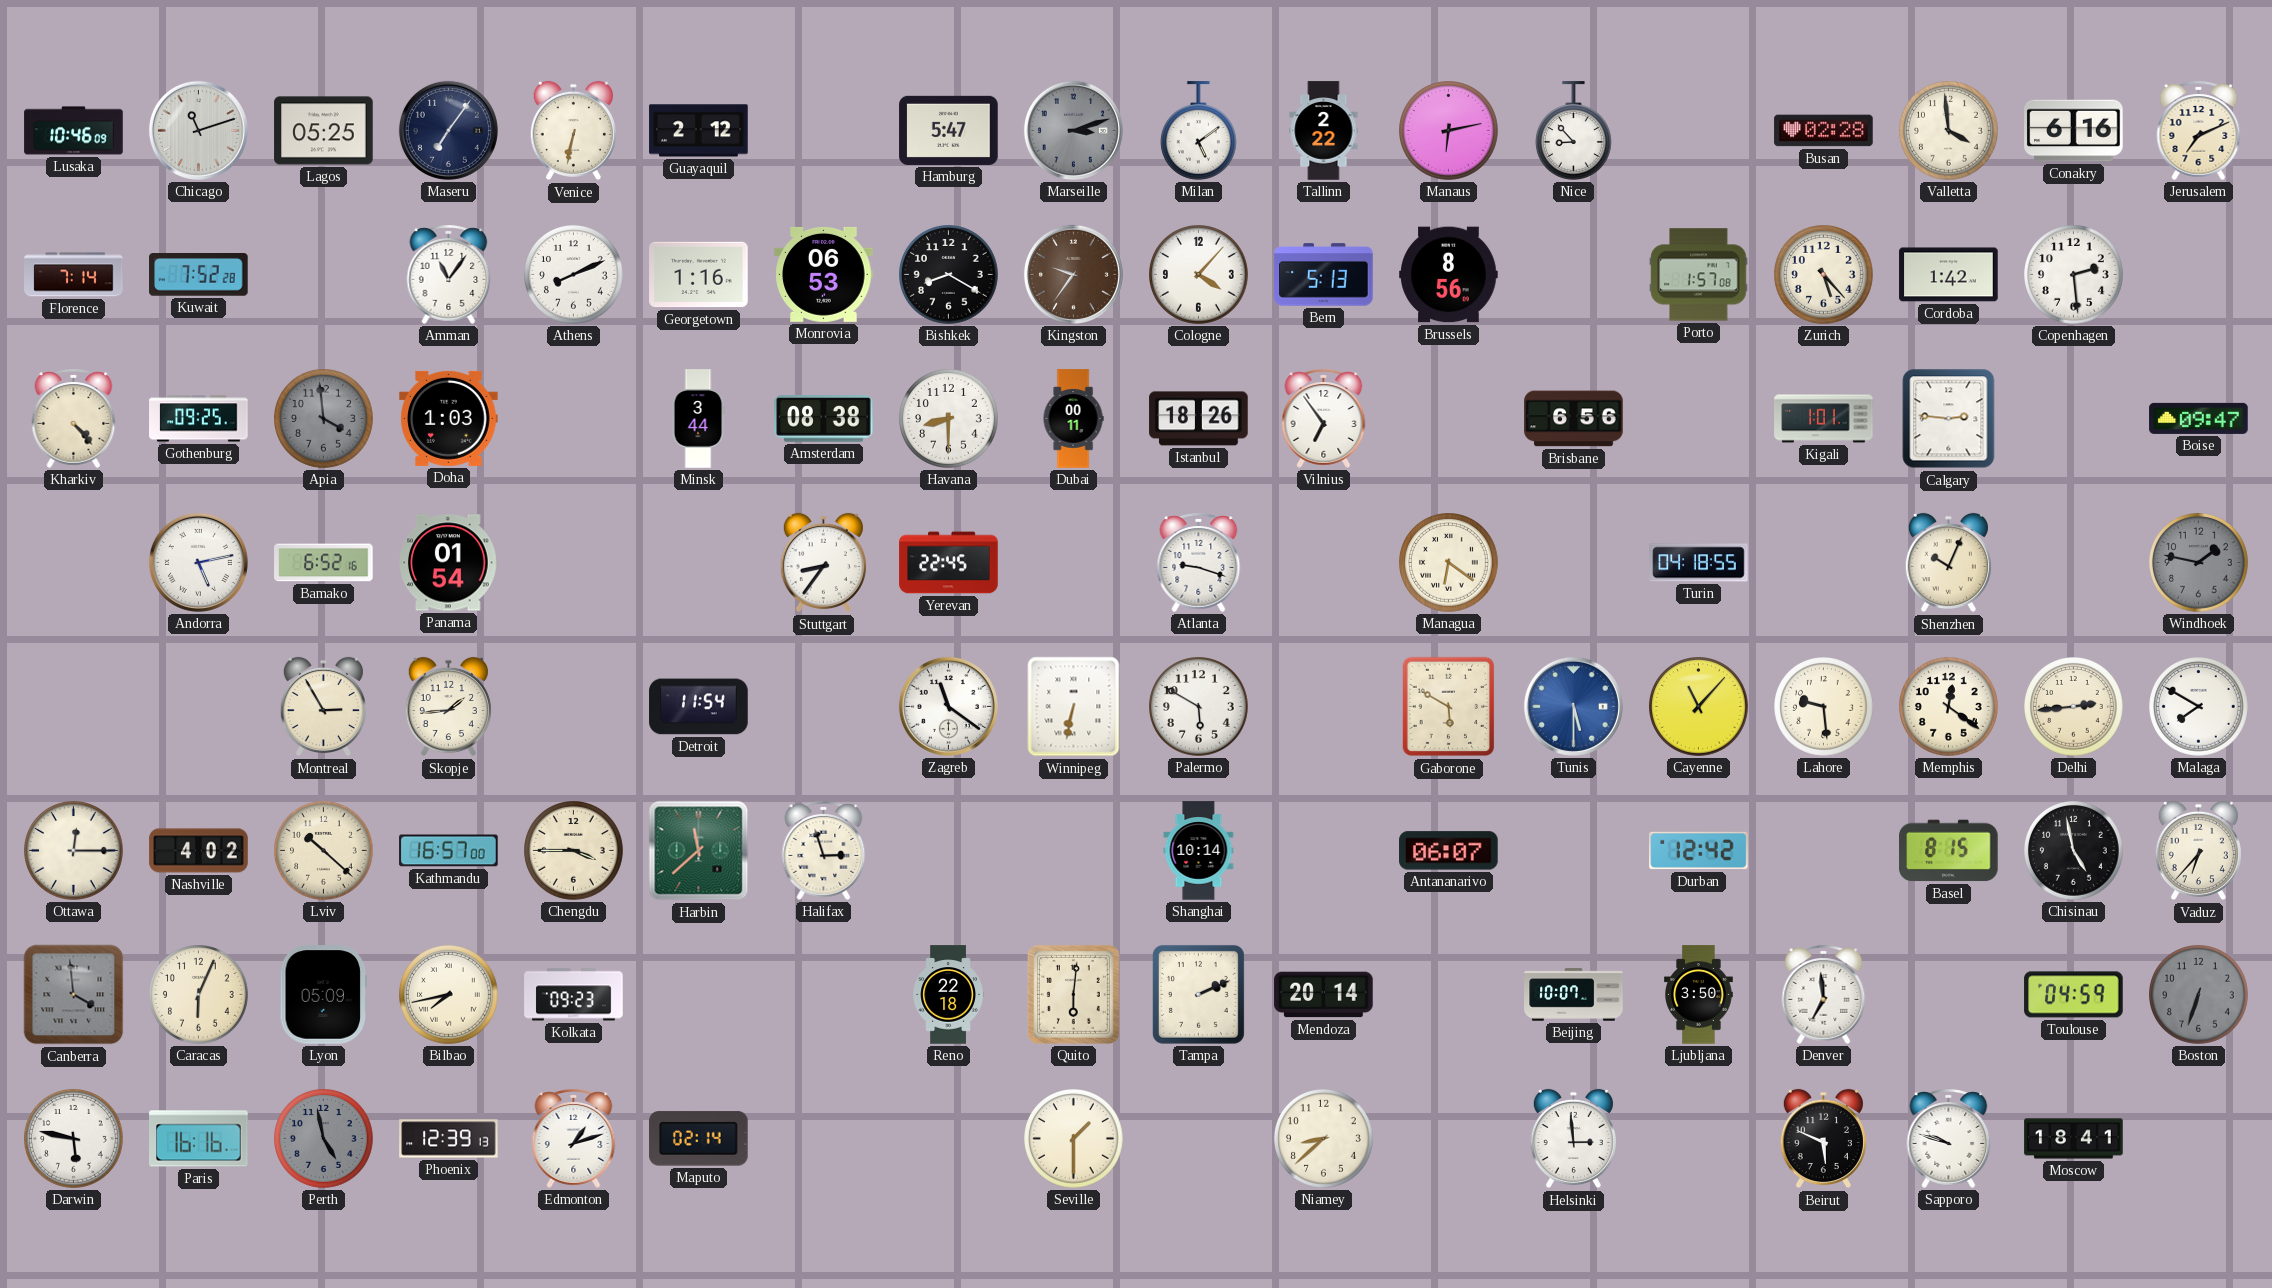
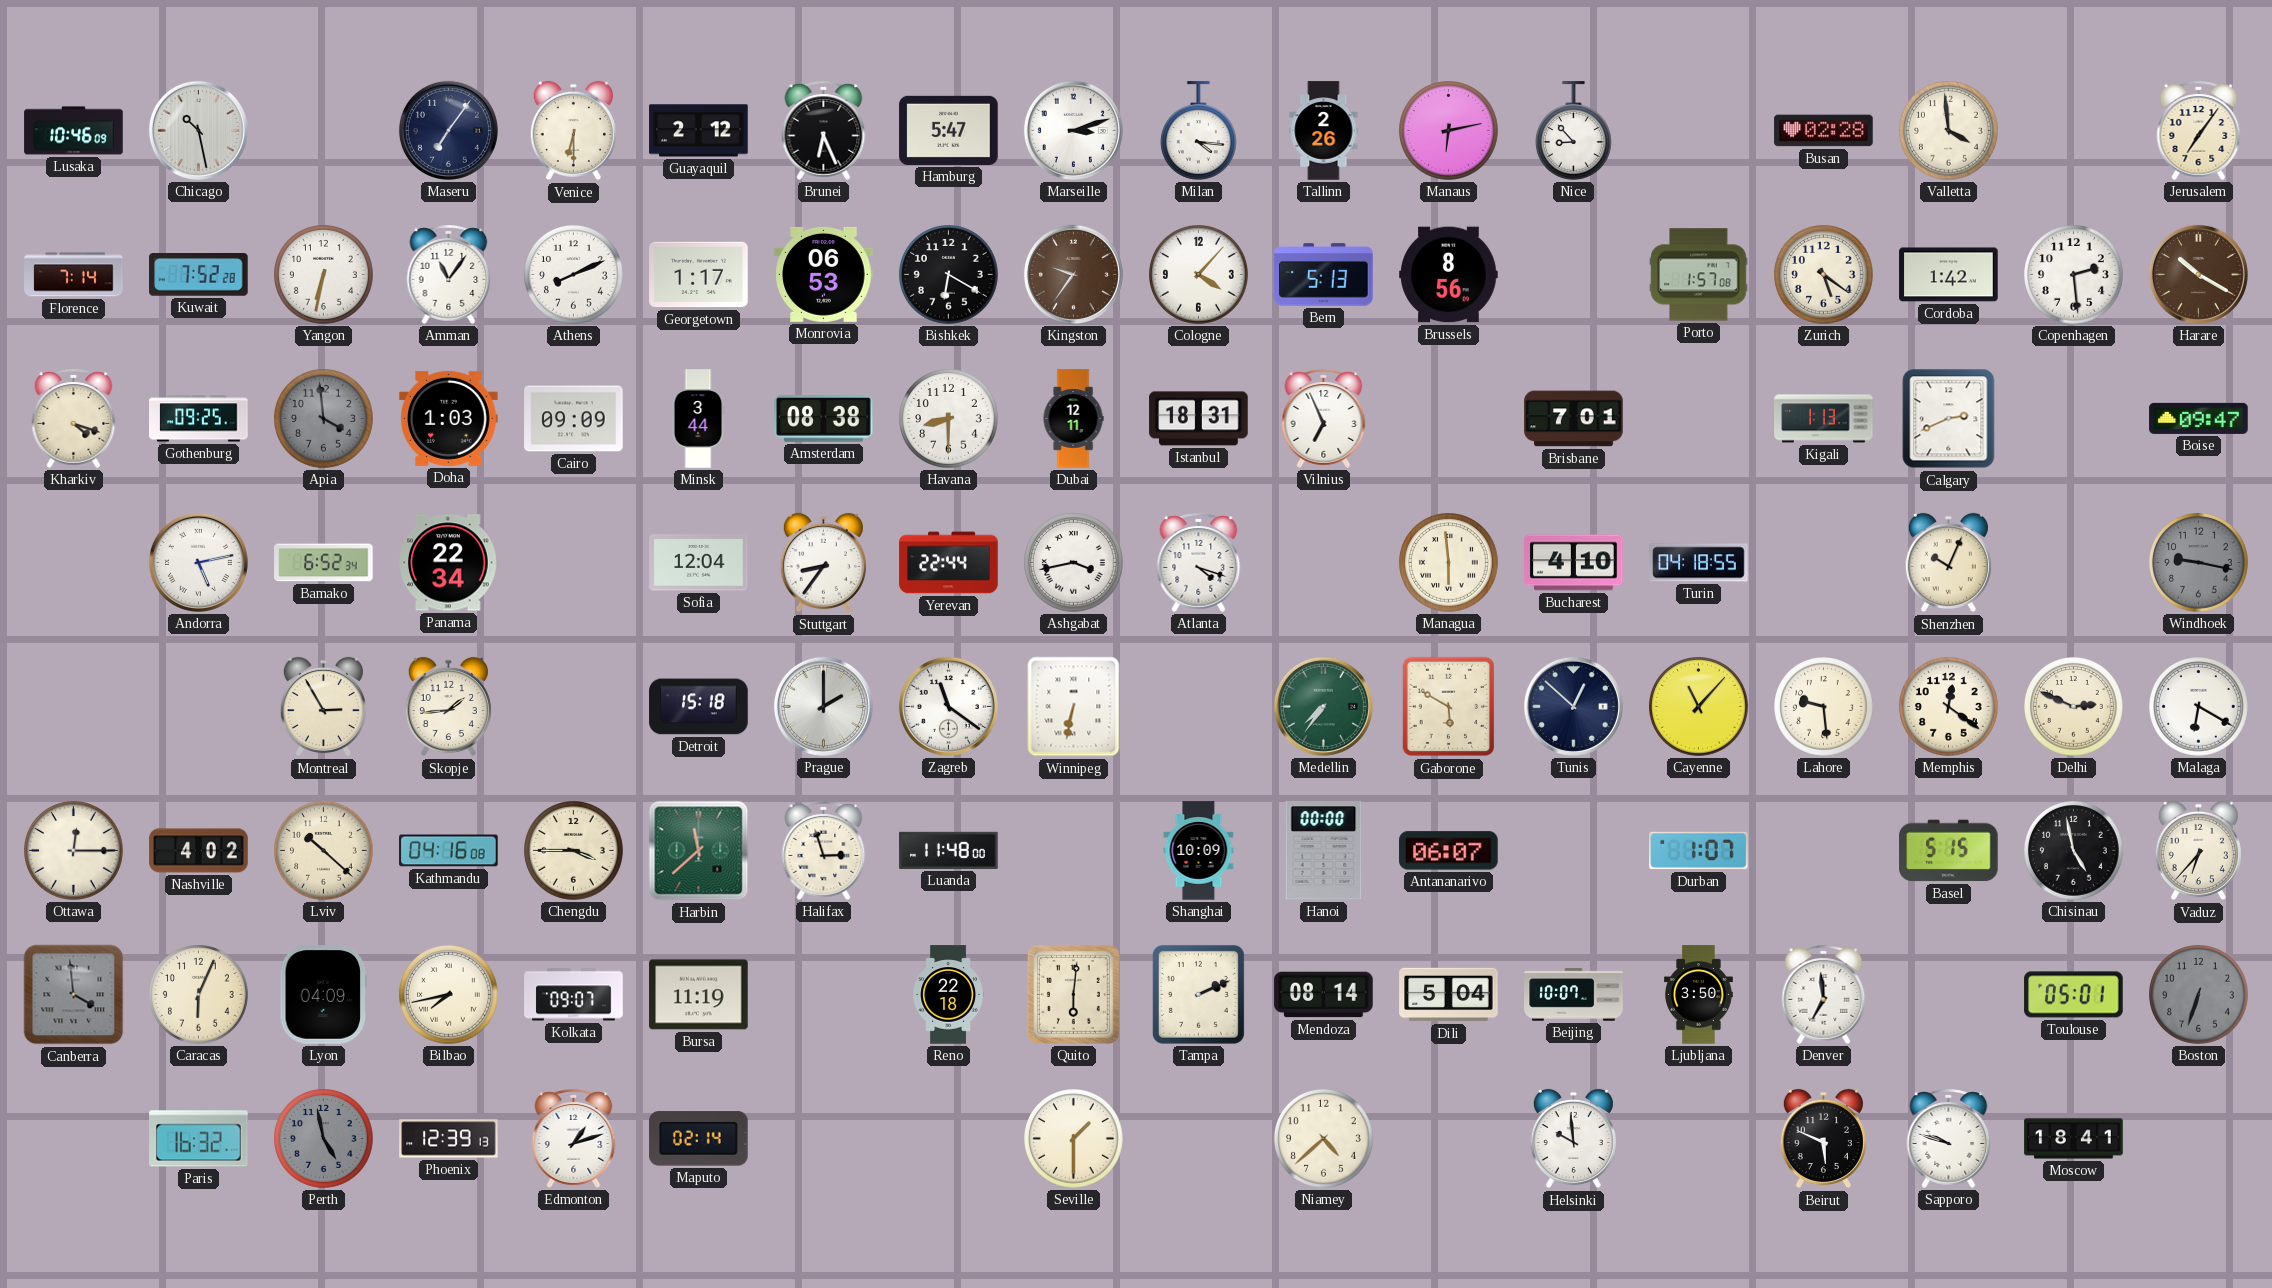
Chicago: 11:12 -> 10:28
Lagos: 05:25 -> none
Venice: 6:32 -> 6:30
Brunei: none -> 6:26
Marseille dial: grey -> white
Milan: 5:09 -> 4:16
Tallinn: 2:22 -> 2:26
Conakry: 6:16 -> none
Jerusalem: 7:11 -> 7:06
Yangon: none -> 6:32
Georgetown: 1:16 -> 1:17
Bishkek: 8:20 -> 6:20
Zurich: 5:23 -> 5:21
Harare: none -> 10:20
Kharkiv: 4:23 -> 4:18
Cairo: none -> 09:09
Dubai: 00:11 -> 12:11
Istanbul: 18:26 -> 18:31
Vilnius: 6:54 -> 6:56
Brisbane: 6:56 -> 7:01
Kigali: 1:01 -> 1:13
Calgary: 2:46 -> 2:41
Bamako: 6:52:16 -> 6:52:34
Panama: 01:54 -> 22:34
Sofia: none -> 12:04
Yerevan: 22:45 -> 22:44
Ashgabat: none -> 3:43
Atlanta: 9:18 -> 4:18
Managua: 6:21 -> 5:59
Bucharest: none -> 4:10
Windhoek: 1:47 -> 9:17
Detroit: 11:54 -> 15:18
Prague: none -> 2:00
Palermo: 5:50 -> none
Medellin: none -> 7:36
Tunis: 5:30 -> 12:52
Tunis dial: blue -> navy
Delhi: 2:44 -> 2:49
Malaga: 7:50 -> 6:20
Kathmandu: 16:57 -> 04:16
Luanda: none -> 11:48
Shanghai: 10:14 -> 10:09
Hanoi: none -> 00:00
Durban: 12:42 -> 1:07
Basel: 8:15 -> 5:15
Lyon: 05:09 -> 04:09
Kolkata: 09:23 -> 09:07
Bursa: none -> 11:19
Mendoza: 20:14 -> 08:14
Dili: none -> 5:04
Toulouse: 04:59 -> 05:01
Darwin: 5:47 -> none
Paris: 16:16 -> 16:32
Niamey: 8:38 -> 4:38
Helsinki: 2:59 -> 9:59
